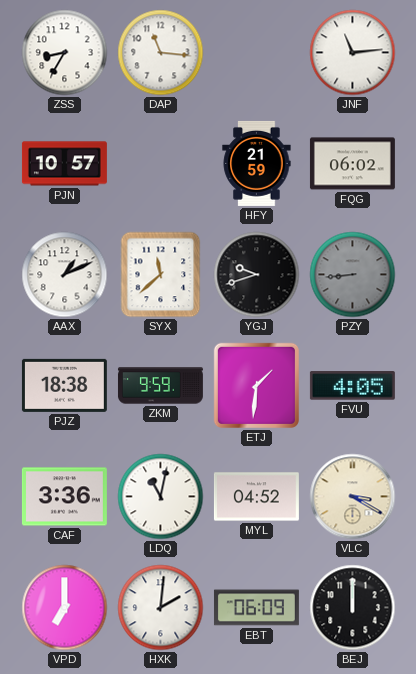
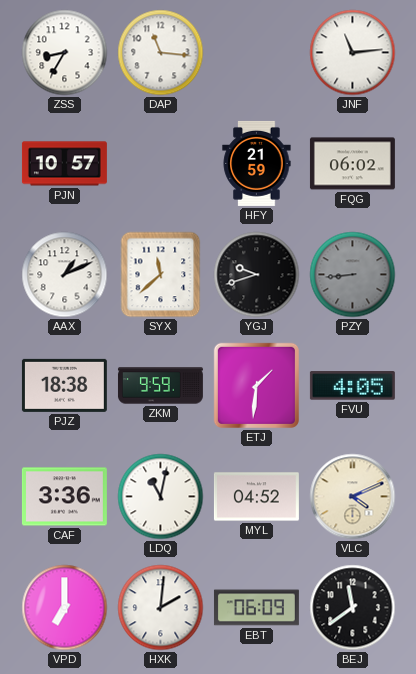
VLC: 3:20 -> 4:11
BEJ: 12:00 -> 11:39
